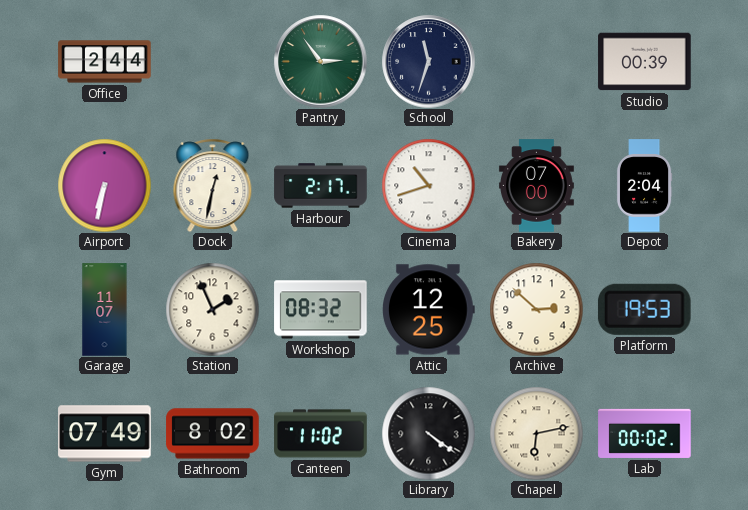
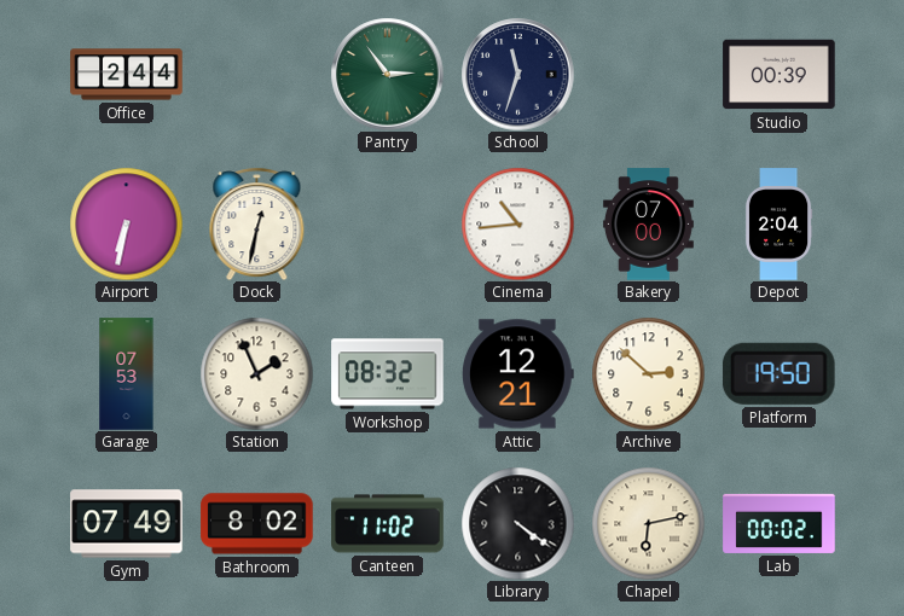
Harbour: 2:17 -> none
Cinema: 10:42 -> 10:44
Garage: 11:07 -> 07:53
Attic: 12:25 -> 12:21
Platform: 19:53 -> 19:50
